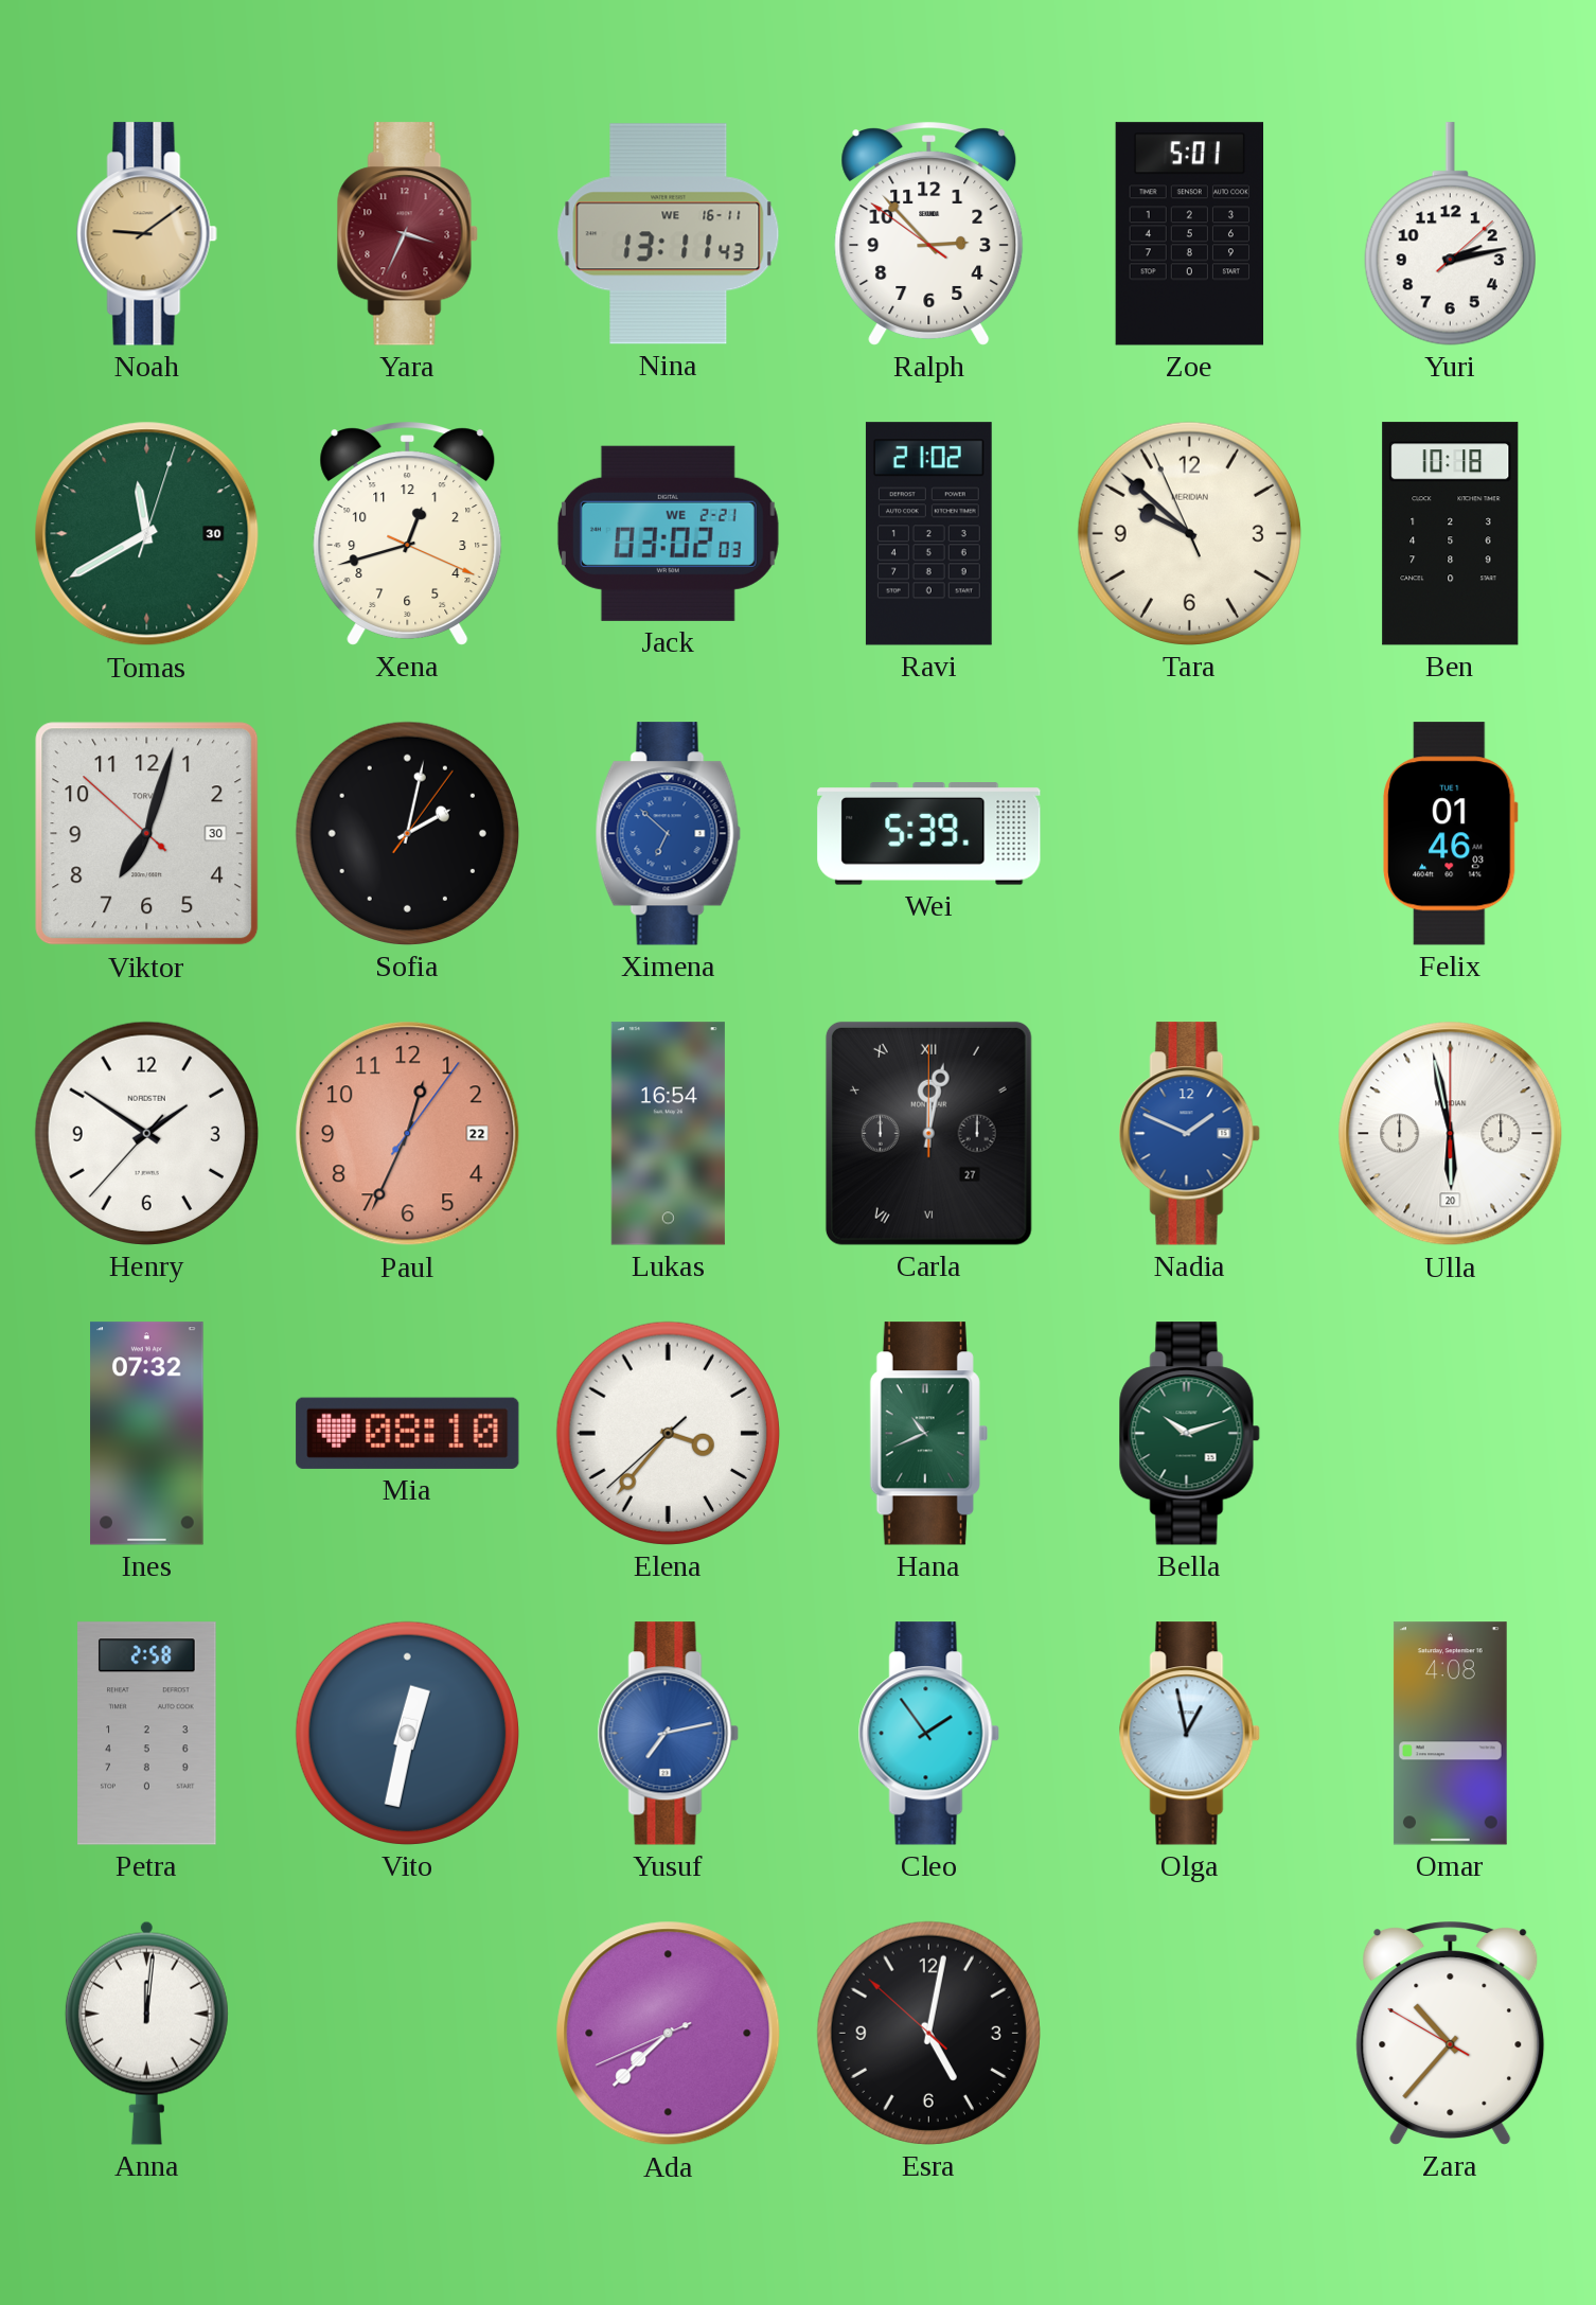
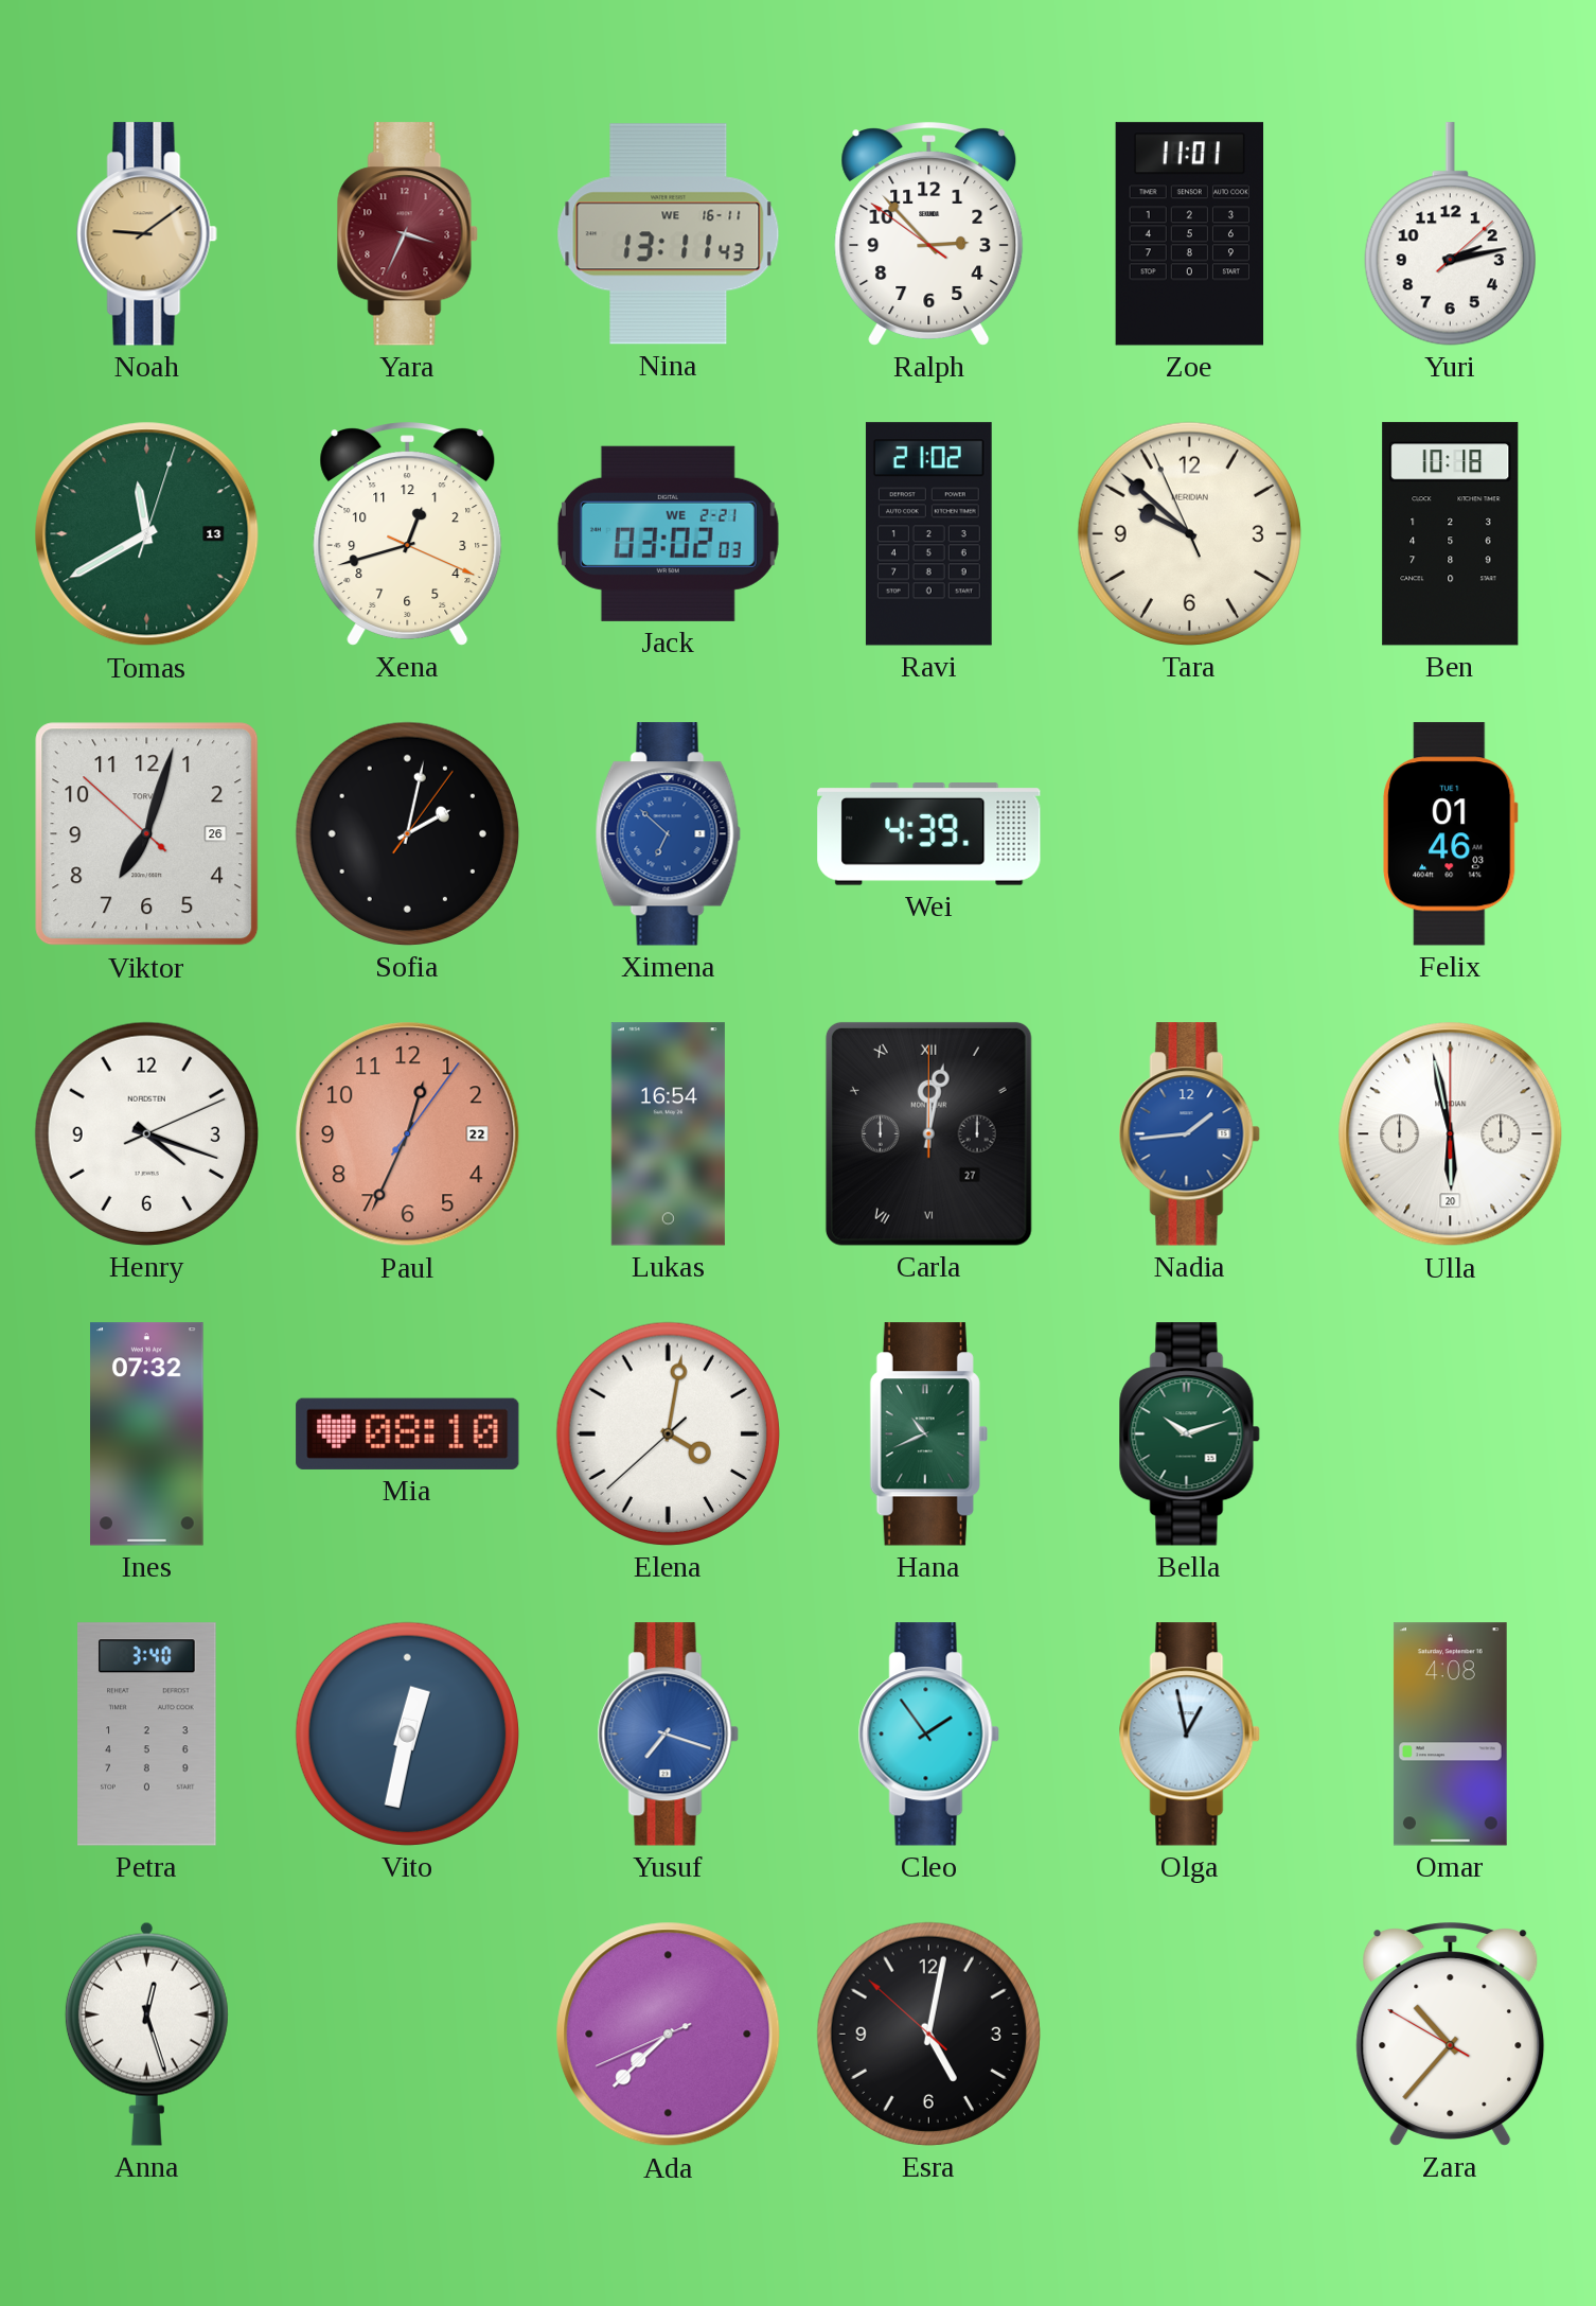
Zoe: 5:01 -> 11:01
Tomas date: 30 -> 13
Viktor date: 30 -> 26
Wei: 5:39 -> 4:39
Henry: 1:50 -> 4:18
Nadia: 1:49 -> 1:44
Elena: 3:36 -> 4:01
Petra: 2:58 -> 3:40
Yusuf: 7:13 -> 7:18
Anna: 12:01 -> 12:27
